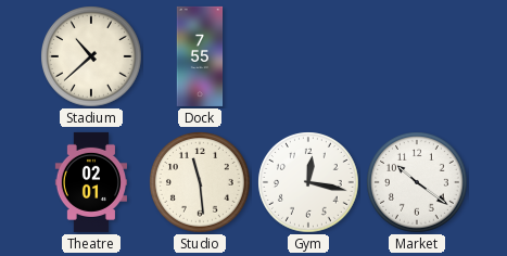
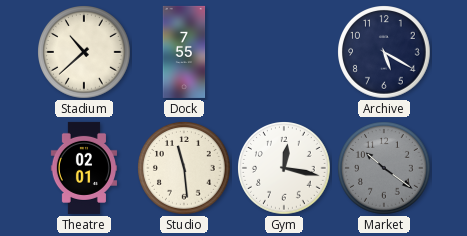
Archive: none -> 5:20
Market dial: white -> grey
